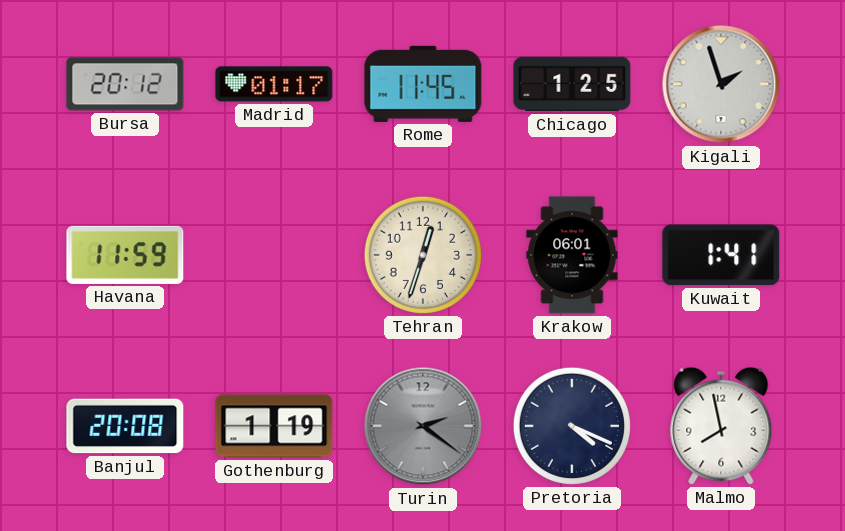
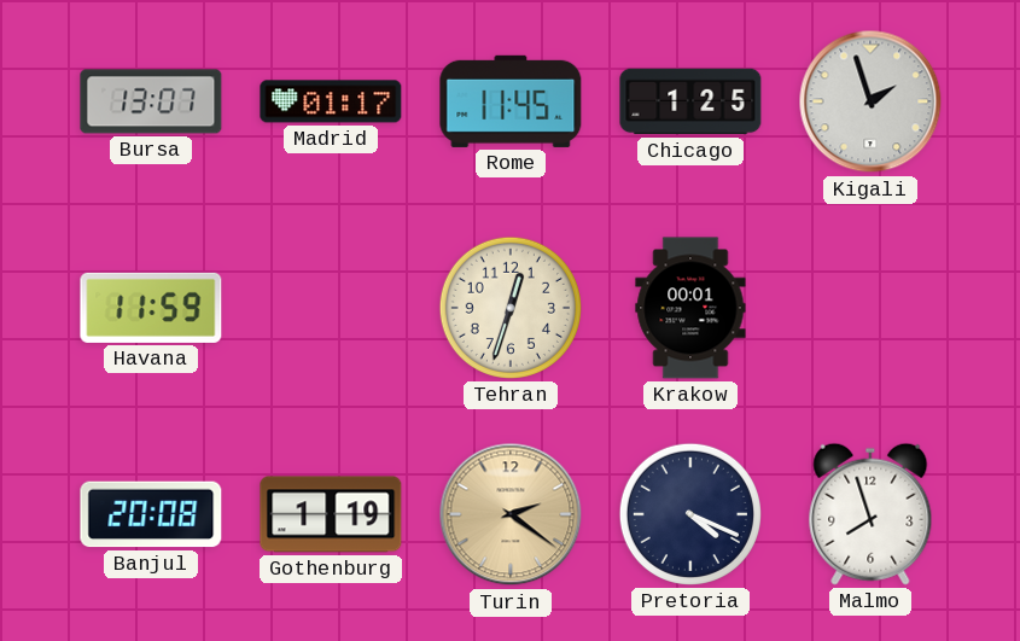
Bursa: 20:12 -> 13:07
Krakow: 06:01 -> 00:01
Kuwait: 1:41 -> none
Turin dial: grey -> champagne
Malmo: 7:58 -> 7:57
